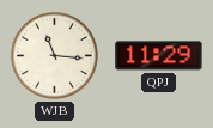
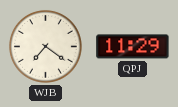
WJB: 11:16 -> 7:21
